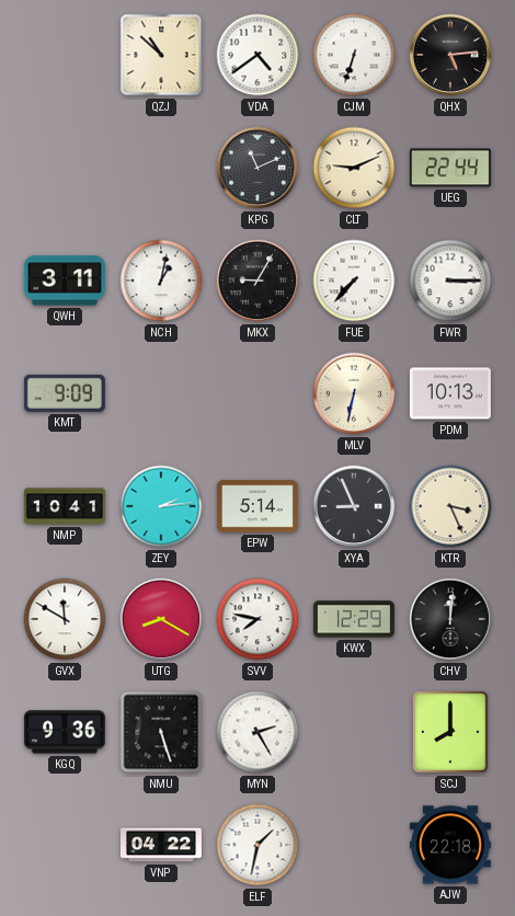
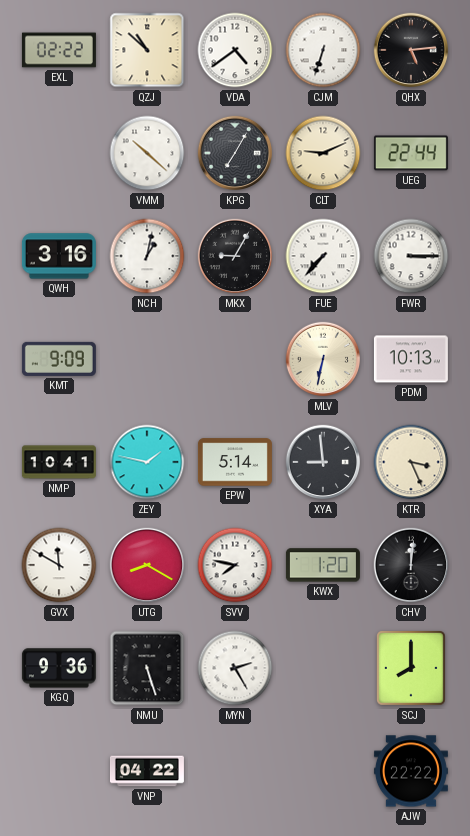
EXL: none -> 02:22
VMM: none -> 10:22
KPG: 11:11 -> 7:05
QWH: 3:11 -> 3:16
ZEY: 2:14 -> 1:47
XYA: 8:56 -> 8:59
KWX: 12:29 -> 1:20
ELF: 1:32 -> none
AJW: 22:18 -> 22:22
